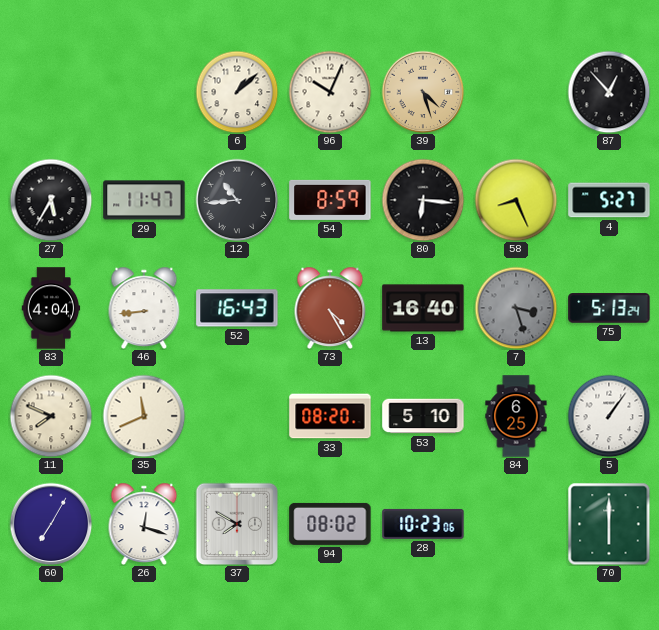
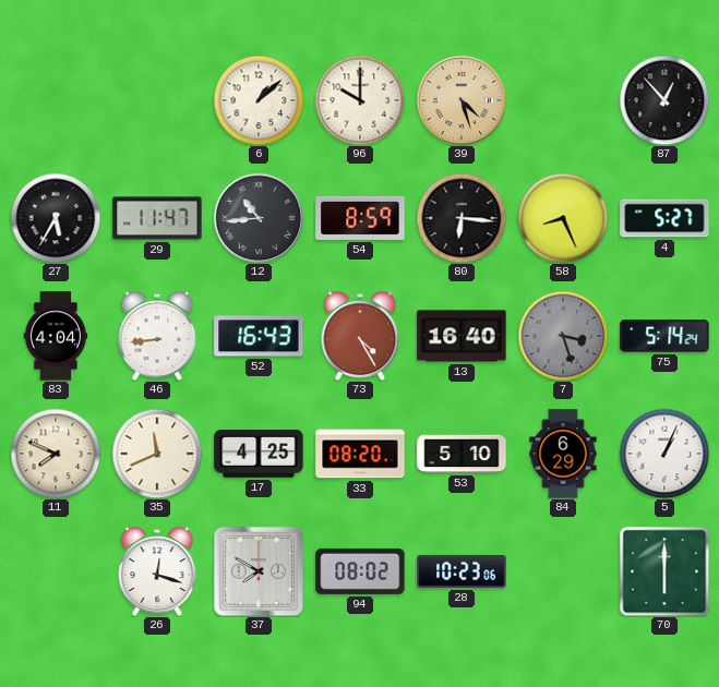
96: 10:04 -> 10:00
75: 5:13 -> 5:14
17: none -> 4:25
84: 6:25 -> 6:29
5: 1:06 -> 1:04
60: 7:05 -> none
